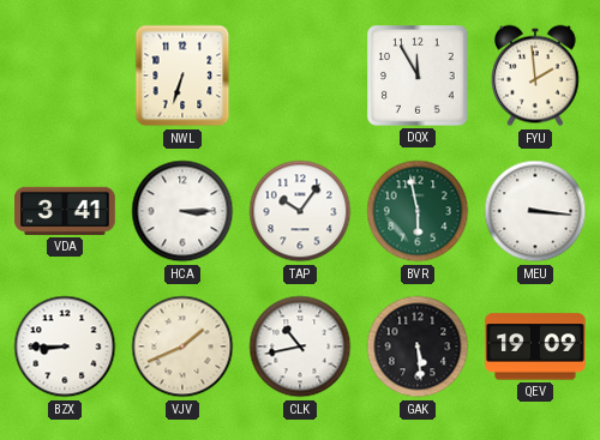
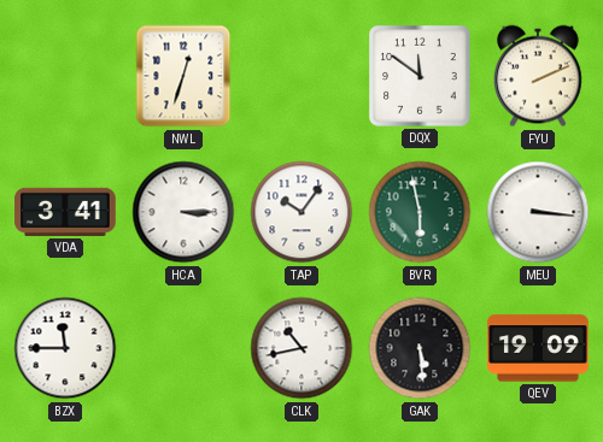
NWL: 6:33 -> 12:33
DQX: 11:55 -> 11:51
FYU: 1:59 -> 2:11
BZX: 8:45 -> 11:45
VJV: 1:41 -> none
